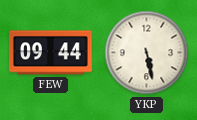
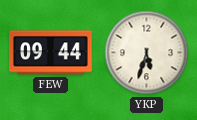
YKP: 5:28 -> 5:33
